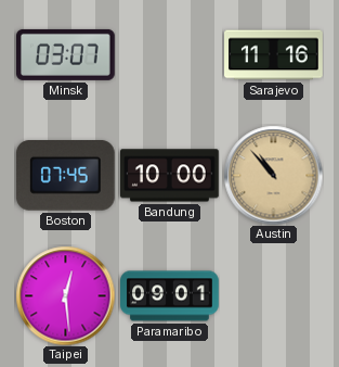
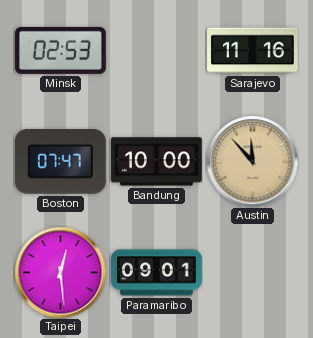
Minsk: 03:07 -> 02:53
Boston: 07:45 -> 07:47
Austin: 10:53 -> 11:53
